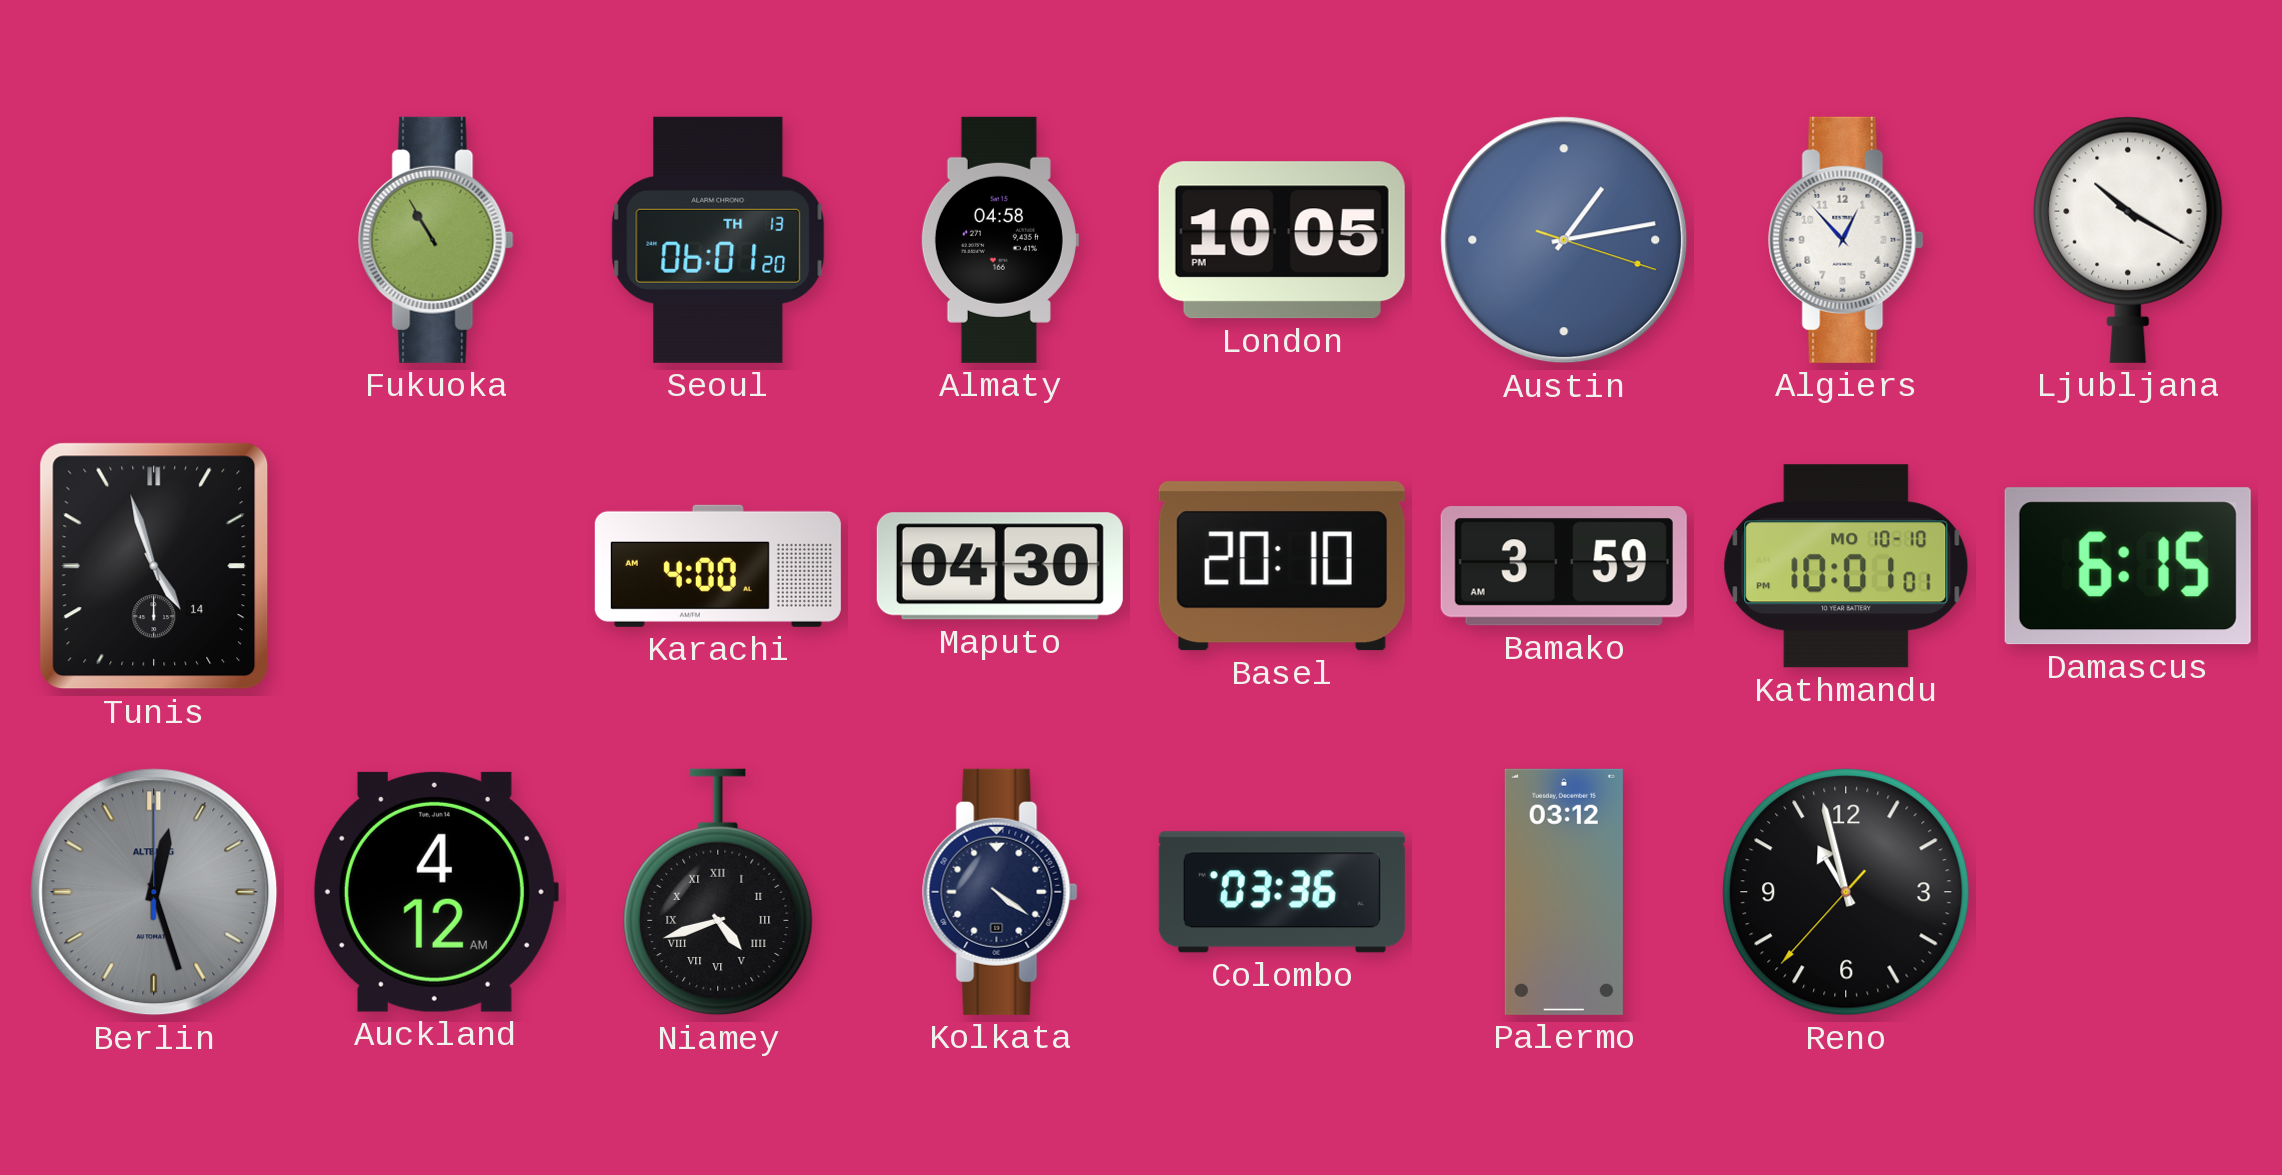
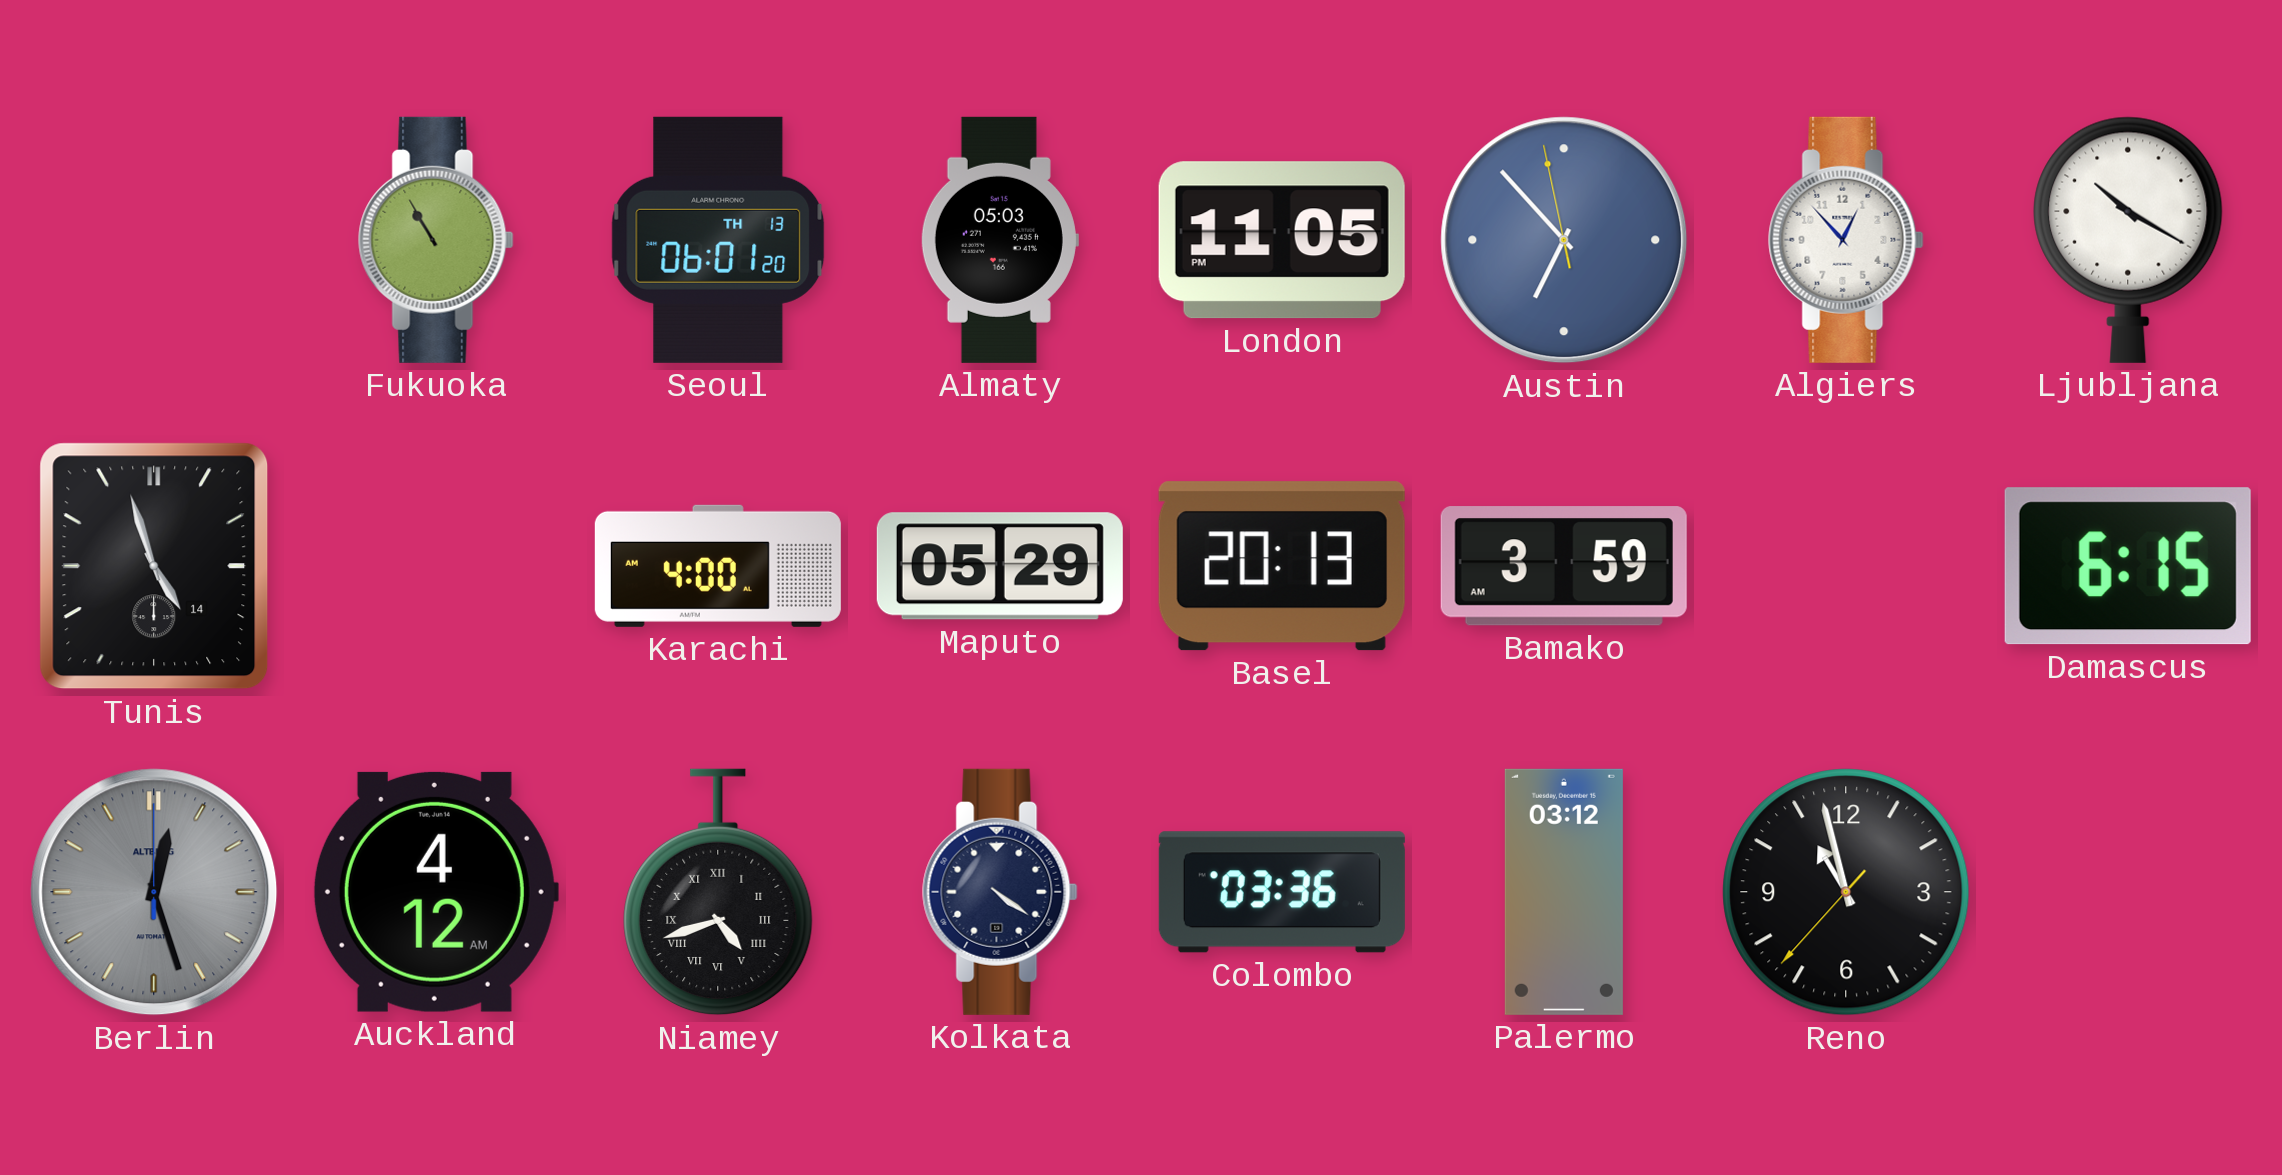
Almaty: 04:58 -> 05:03
London: 10:05 -> 11:05
Austin: 1:13 -> 6:52
Maputo: 04:30 -> 05:29
Basel: 20:10 -> 20:13
Kathmandu: 10:01 -> none
